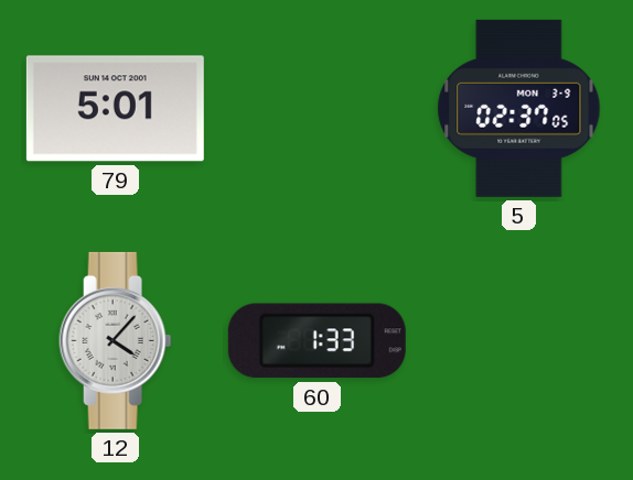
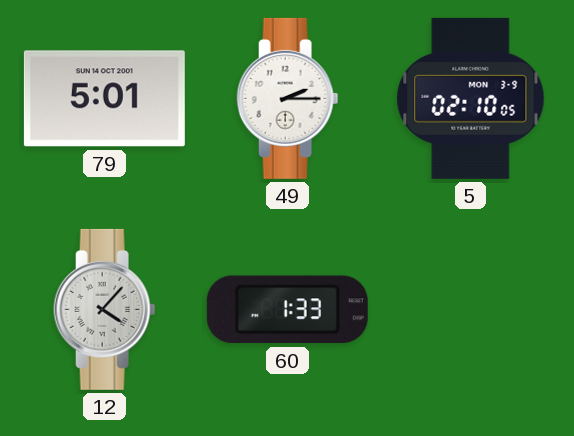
49: none -> 2:15
5: 02:37 -> 02:10
